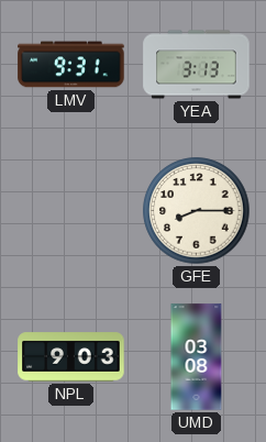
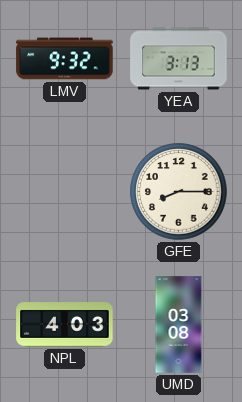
LMV: 9:31 -> 9:32
NPL: 9:03 -> 4:03
